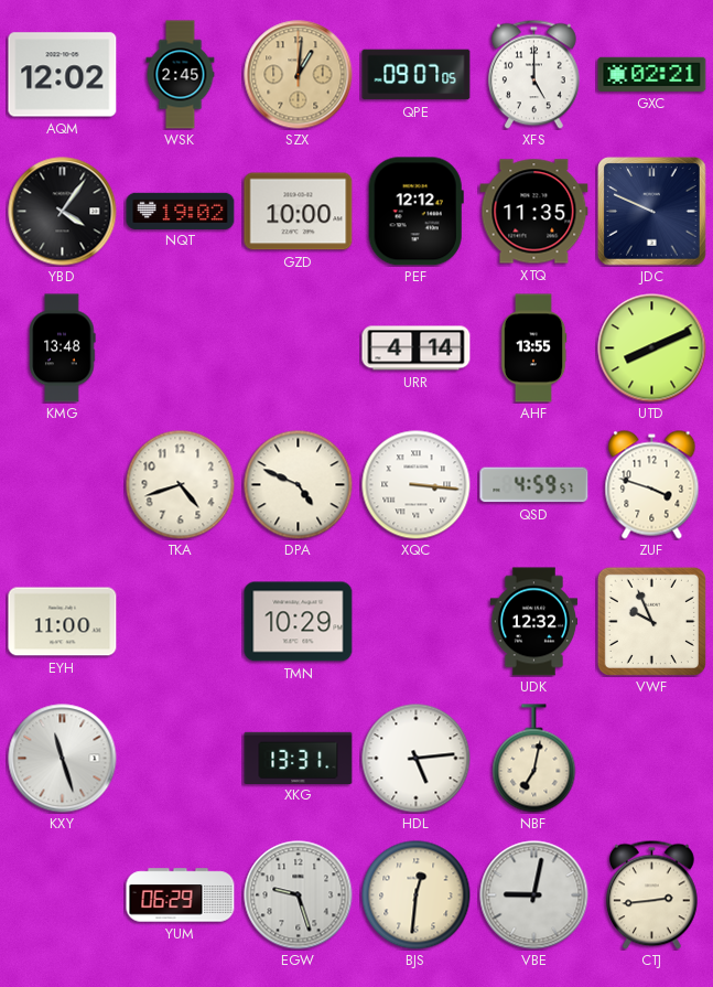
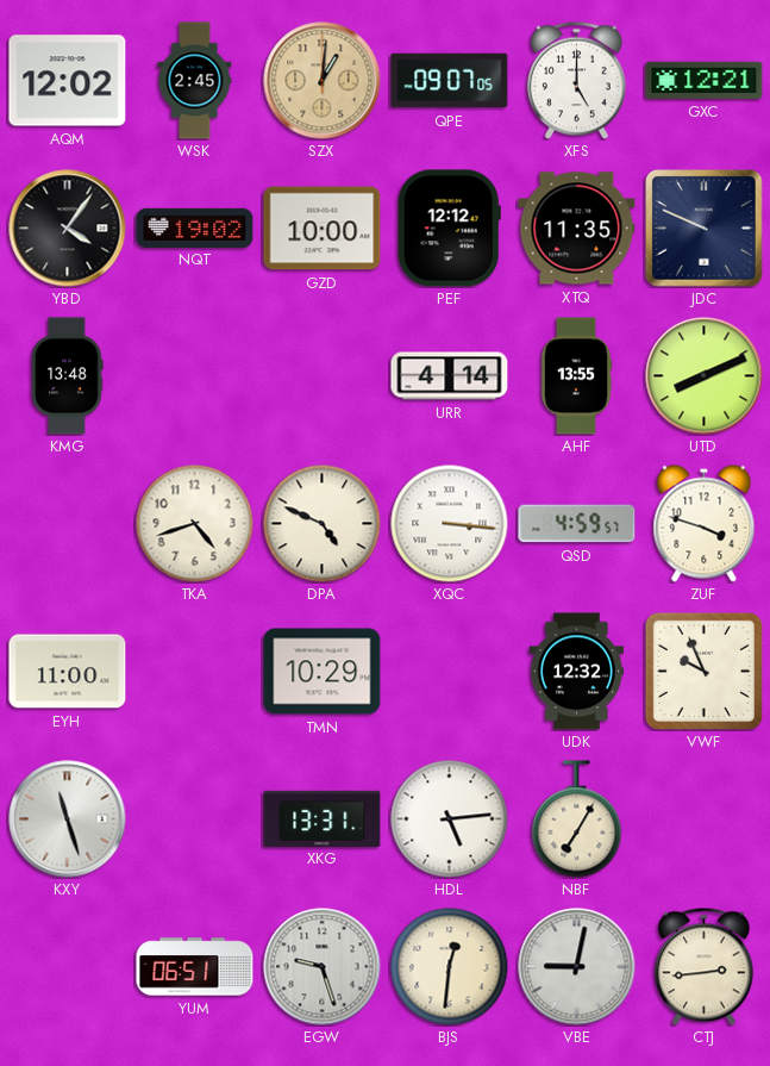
GXC: 02:21 -> 12:21
NBF: 7:02 -> 7:05
YUM: 06:29 -> 06:51
